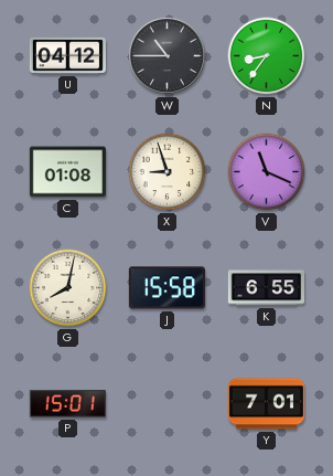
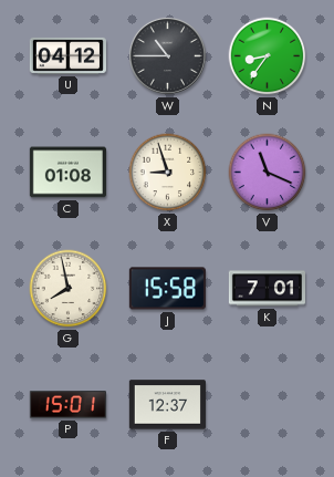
G: 8:02 -> 7:58
K: 6:55 -> 7:01
F: none -> 12:37
Y: 7:01 -> none
